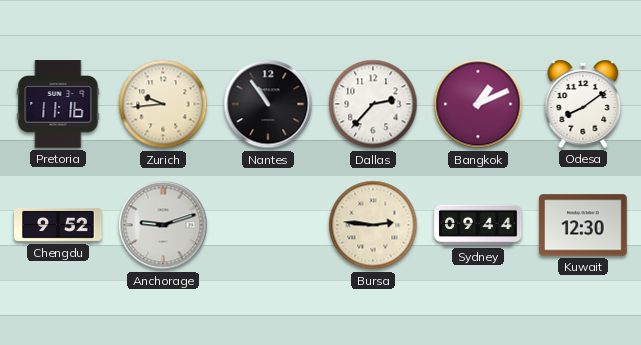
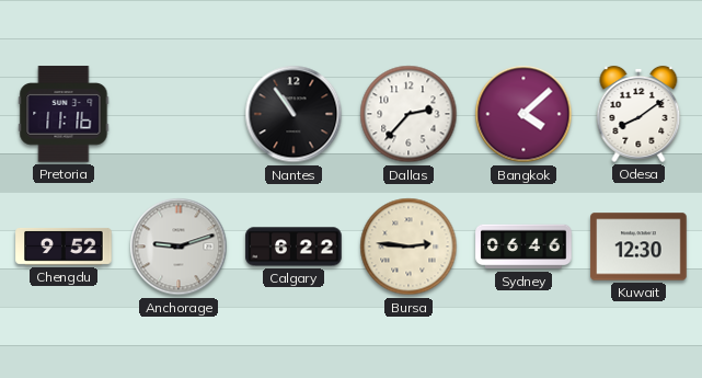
Zurich: 9:44 -> none
Bangkok: 1:11 -> 4:08
Calgary: none -> 6:22
Sydney: 09:44 -> 06:46
